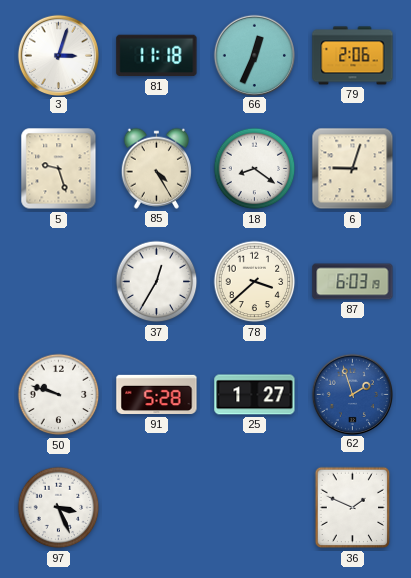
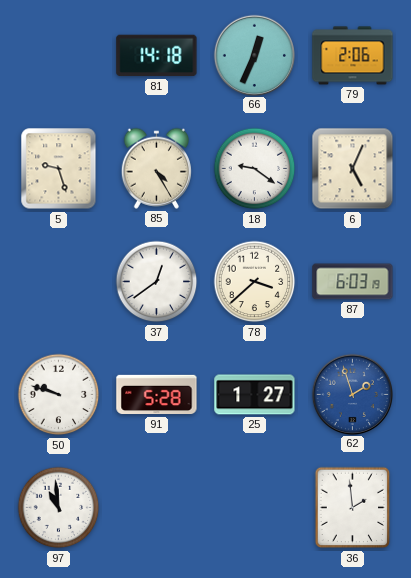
3: 3:03 -> none
81: 11:18 -> 14:18
18: 8:21 -> 9:21
6: 9:03 -> 5:04
37: 12:35 -> 12:39
97: 3:26 -> 10:59
36: 1:49 -> 1:59
